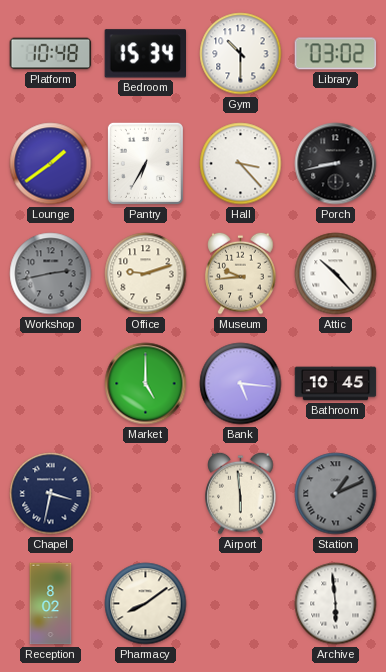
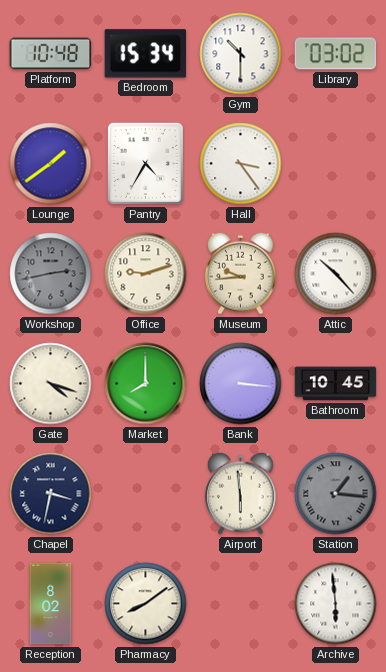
Pantry: 6:35 -> 4:35
Hall: 3:23 -> 3:24
Porch: 8:43 -> none
Gate: none -> 4:18
Market: 5:00 -> 8:00
Bank: 5:16 -> 3:16
Station: 1:11 -> 1:16
